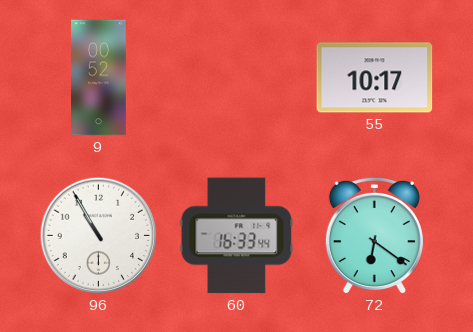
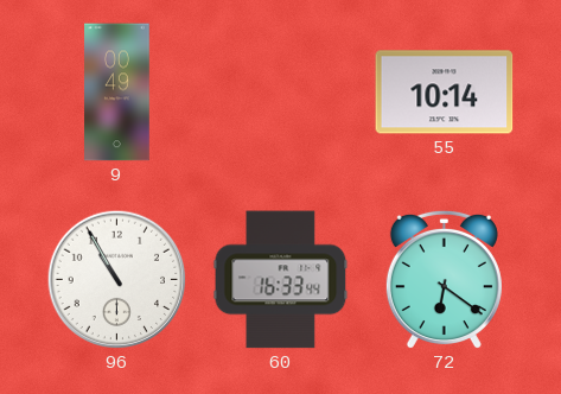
9: 00:52 -> 00:49
55: 10:17 -> 10:14
